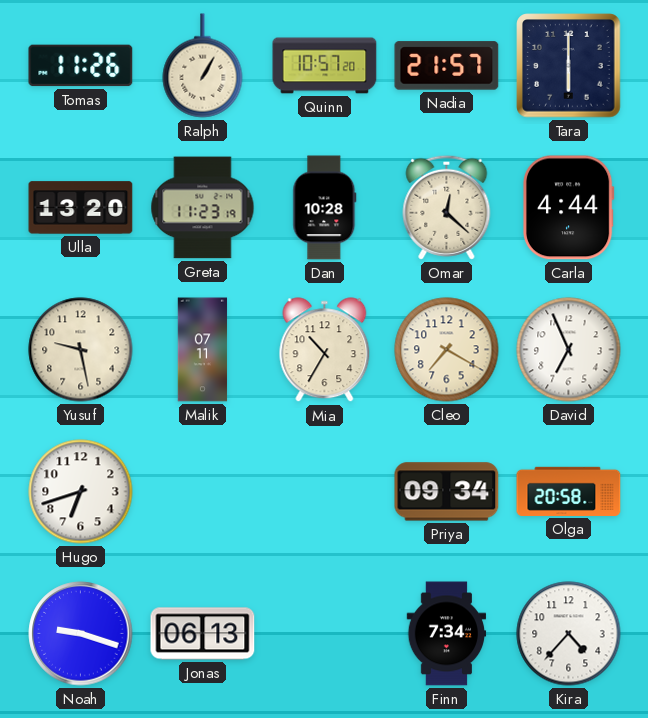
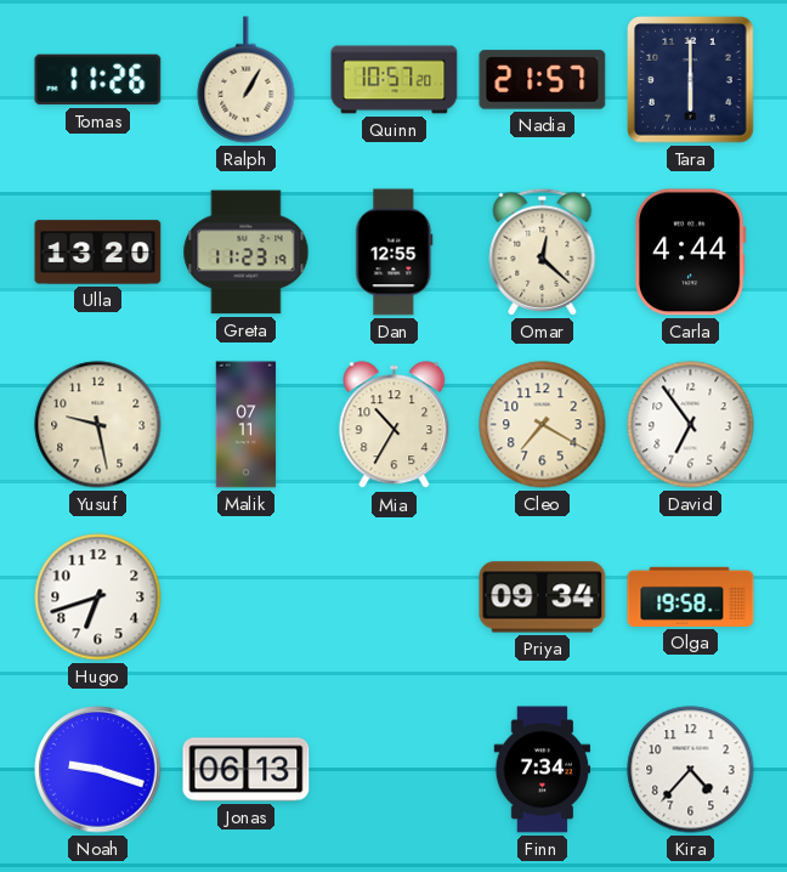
Dan: 10:28 -> 12:55
David: 6:56 -> 6:54
Olga: 20:58 -> 19:58
